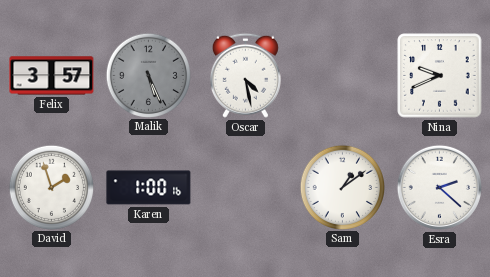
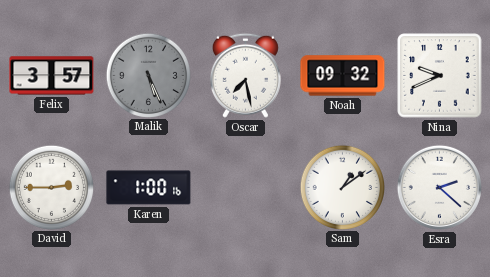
Oscar: 4:28 -> 7:28
Noah: none -> 09:32
David: 1:57 -> 2:45
